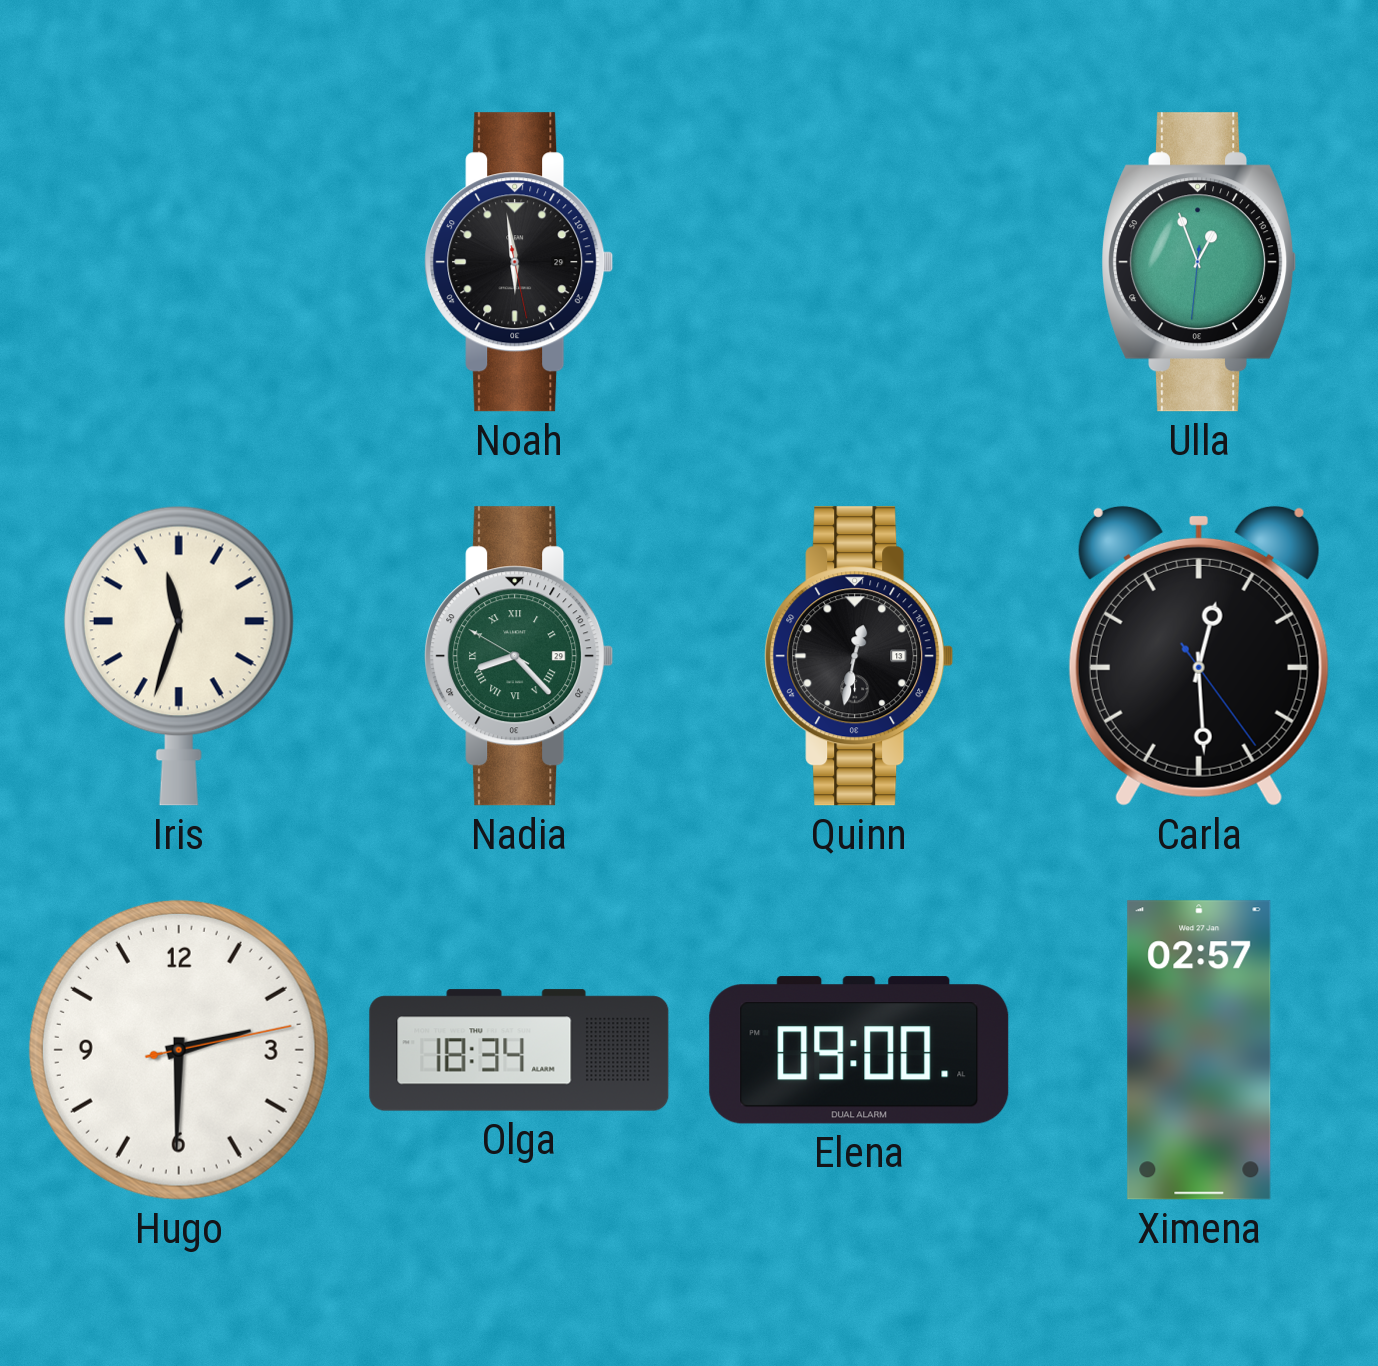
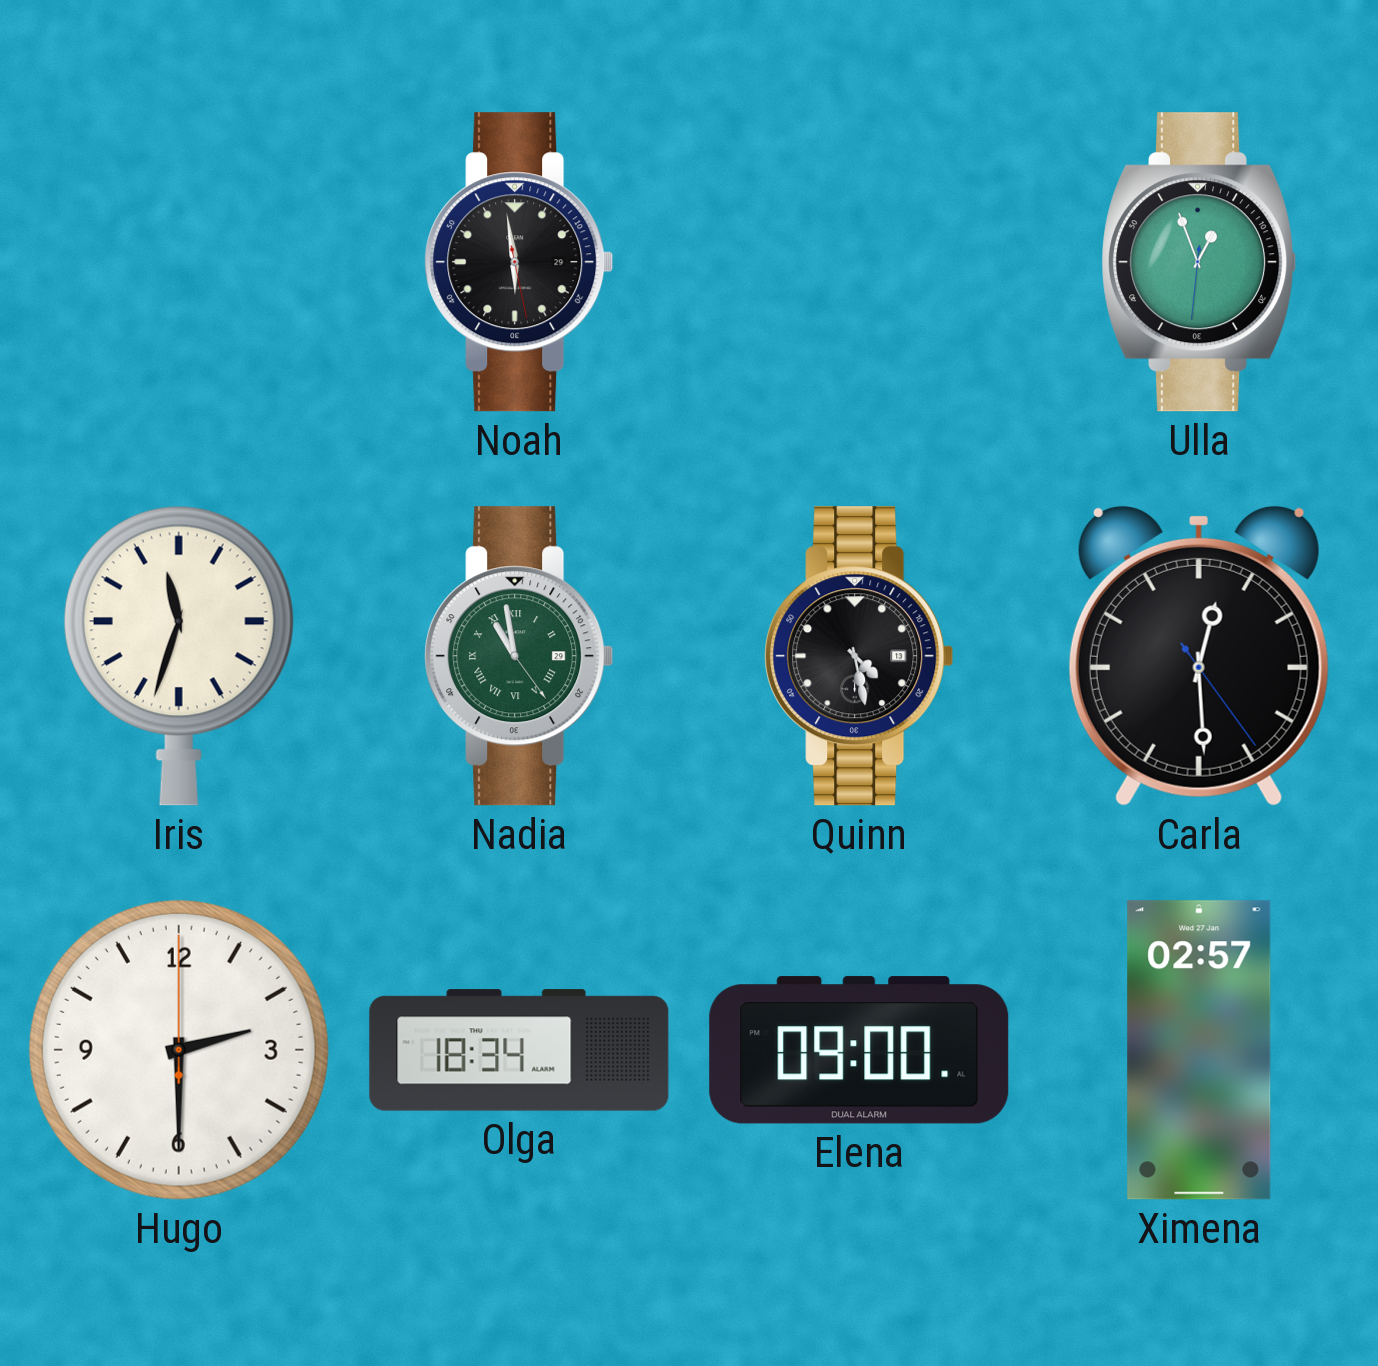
Nadia: 8:22 -> 10:58
Quinn: 12:32 -> 4:28
Hugo: 2:30:13 -> 2:30:00
